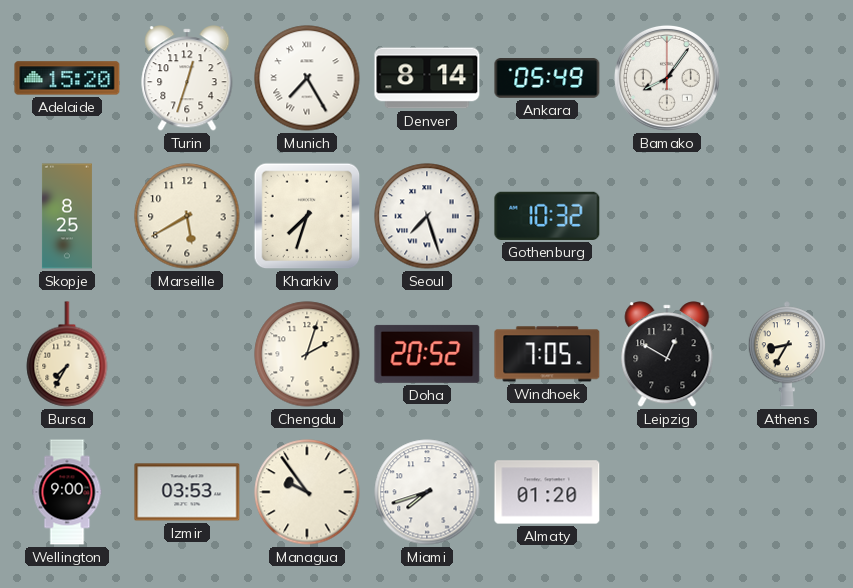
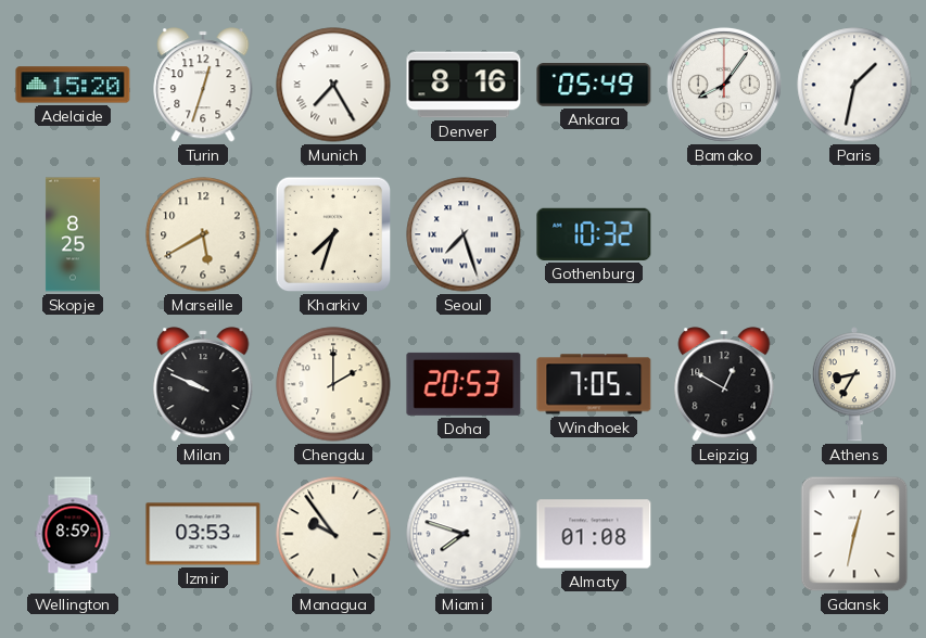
Denver: 8:14 -> 8:16
Paris: none -> 1:32
Bursa: 7:35 -> none
Milan: none -> 9:49
Chengdu: 2:03 -> 2:00
Doha: 20:52 -> 20:53
Wellington: 9:00 -> 8:59
Miami: 7:42 -> 7:48
Almaty: 01:20 -> 01:08
Gdansk: none -> 12:32
